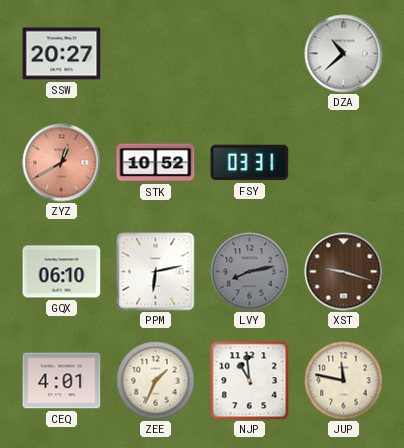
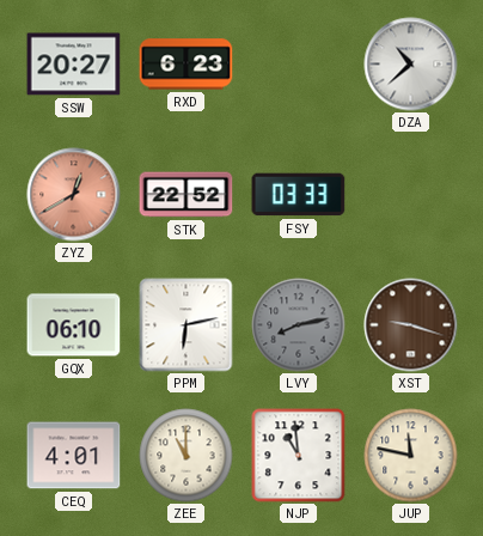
RXD: none -> 6:23
STK: 10:52 -> 22:52
FSY: 03:31 -> 03:33
ZEE: 1:34 -> 11:00
